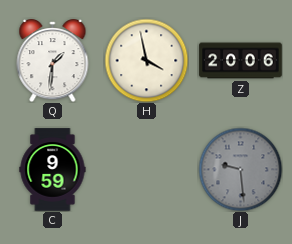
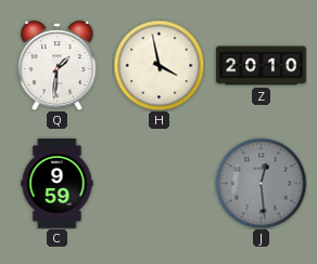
Z: 20:06 -> 20:10
J: 9:29 -> 12:29
